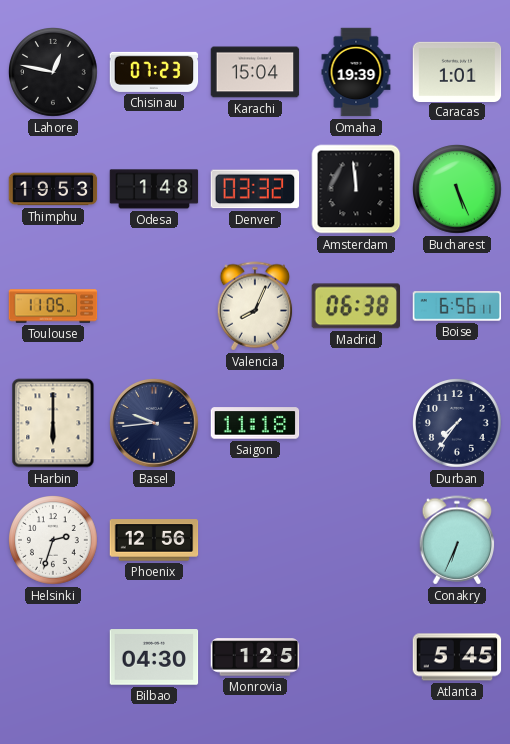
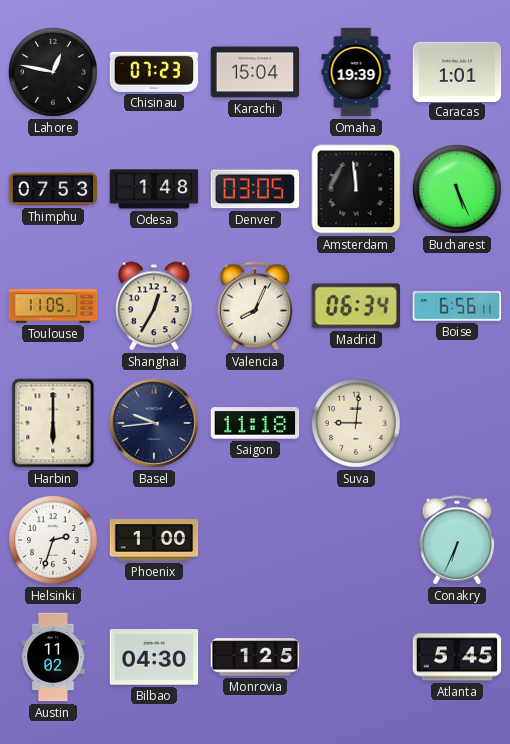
Thimphu: 19:53 -> 07:53
Denver: 03:32 -> 03:05
Shanghai: none -> 12:35
Madrid: 06:38 -> 06:34
Suva: none -> 9:01
Durban: 7:36 -> none
Phoenix: 12:56 -> 1:00
Austin: none -> 11:02
